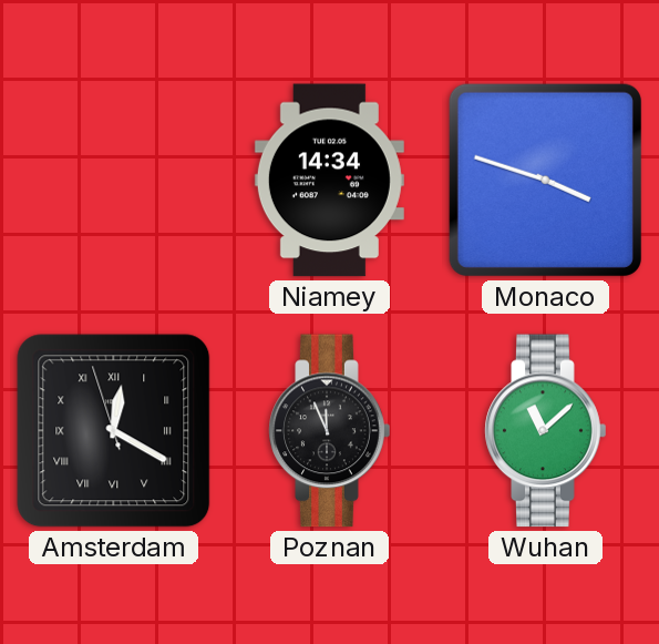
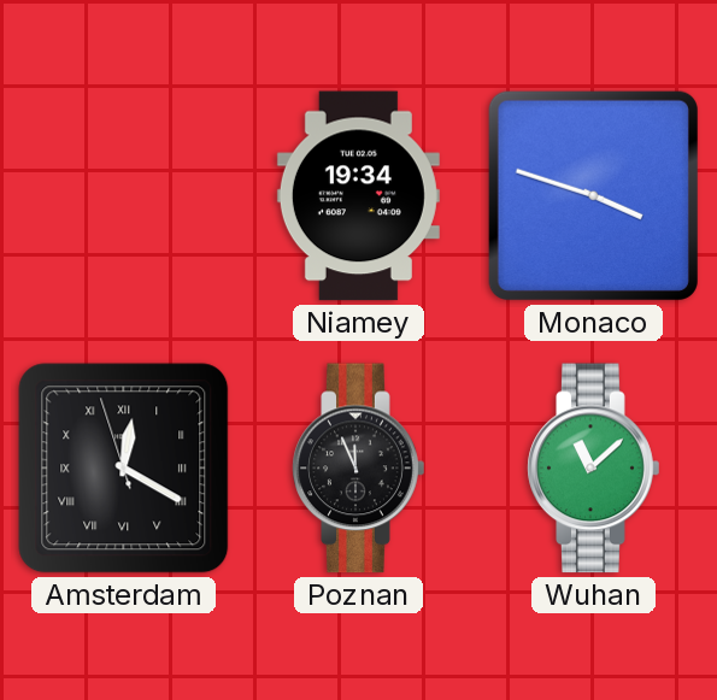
Niamey: 14:34 -> 19:34
